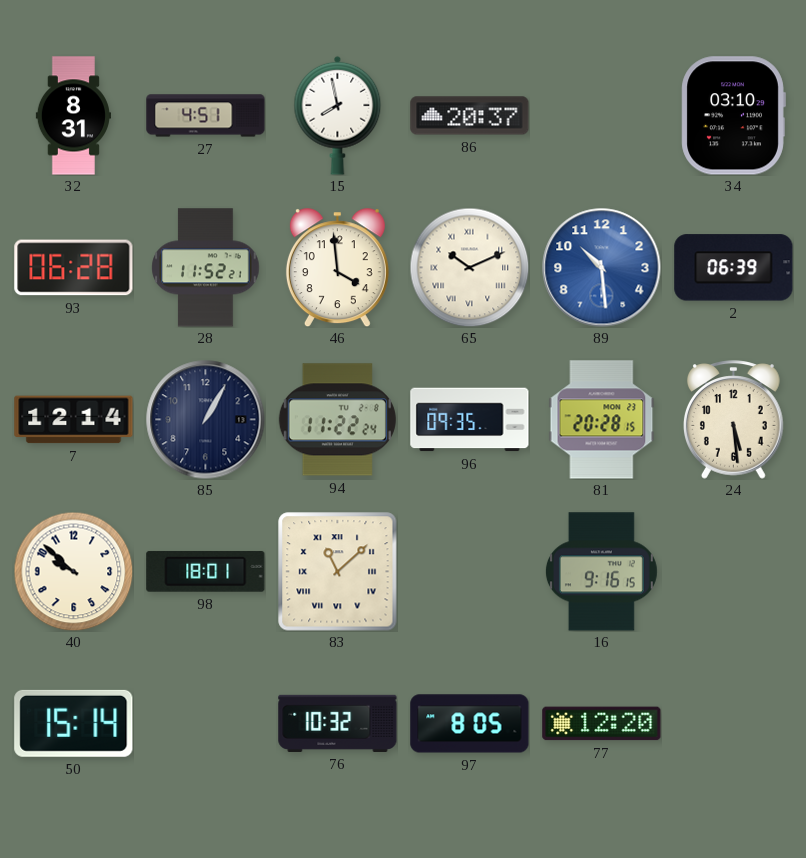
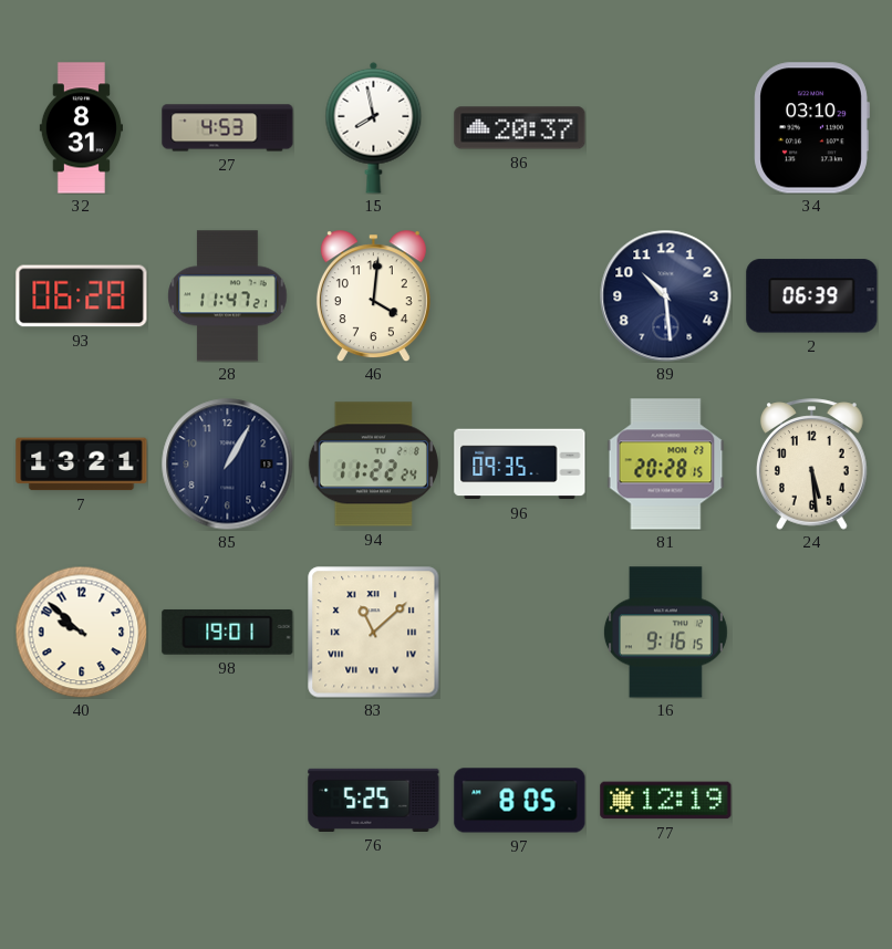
27: 4:51 -> 4:53
28: 11:52 -> 11:47
46: 3:59 -> 4:01
65: 10:11 -> none
89 dial: blue -> navy
7: 12:14 -> 13:21
98: 18:01 -> 19:01
50: 15:14 -> none
76: 10:32 -> 5:25
77: 12:20 -> 12:19
